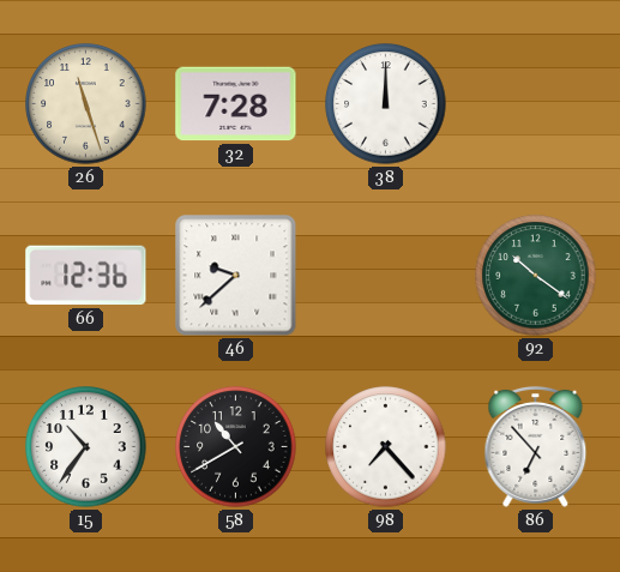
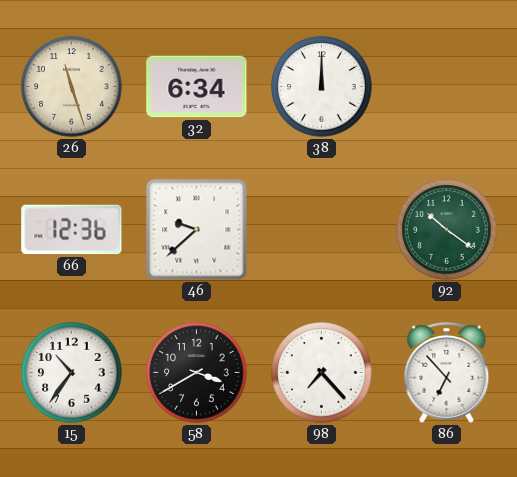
32: 7:28 -> 6:34
58: 10:40 -> 3:40
